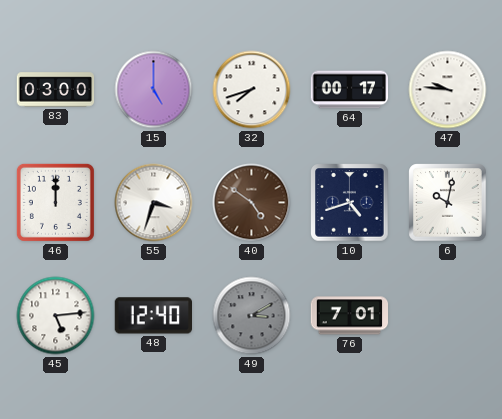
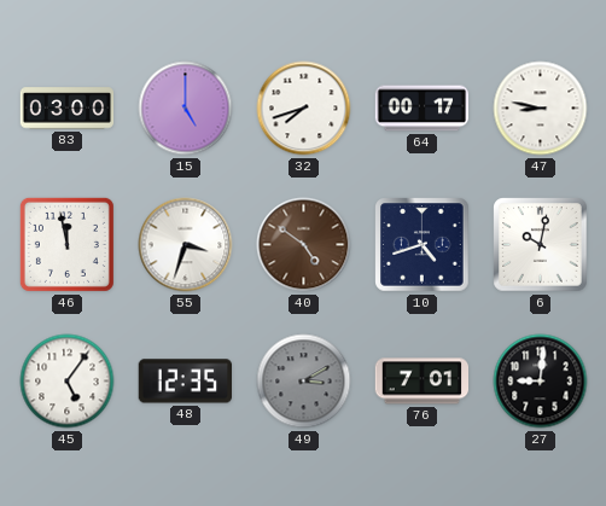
47: 9:46 -> 8:47
46: 12:00 -> 11:58
45: 5:14 -> 5:06
48: 12:40 -> 12:35
27: none -> 9:01
